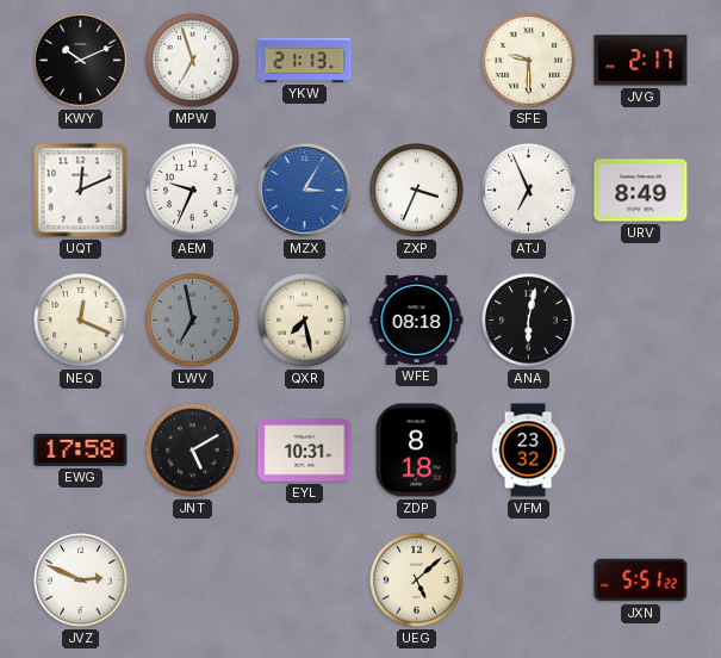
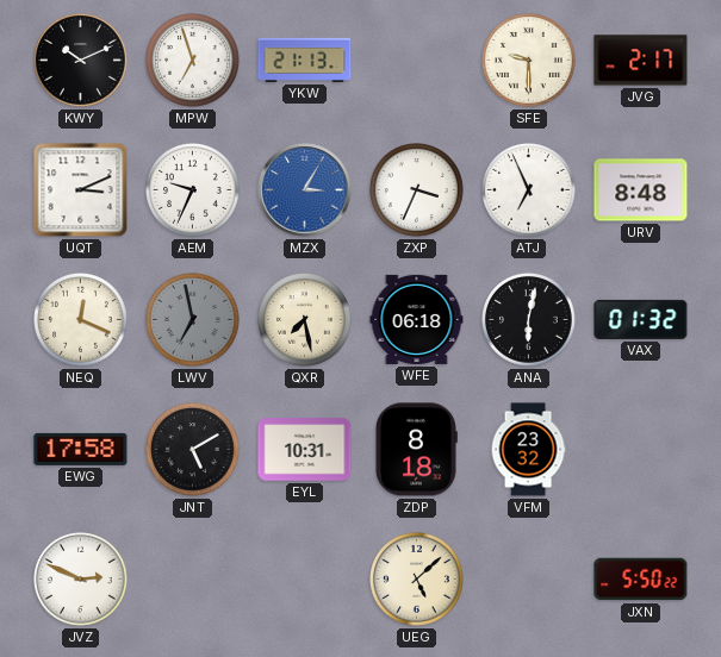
UQT: 12:11 -> 3:11
URV: 8:49 -> 8:48
WFE: 08:18 -> 06:18
VAX: none -> 01:32
JXN: 5:51 -> 5:50
